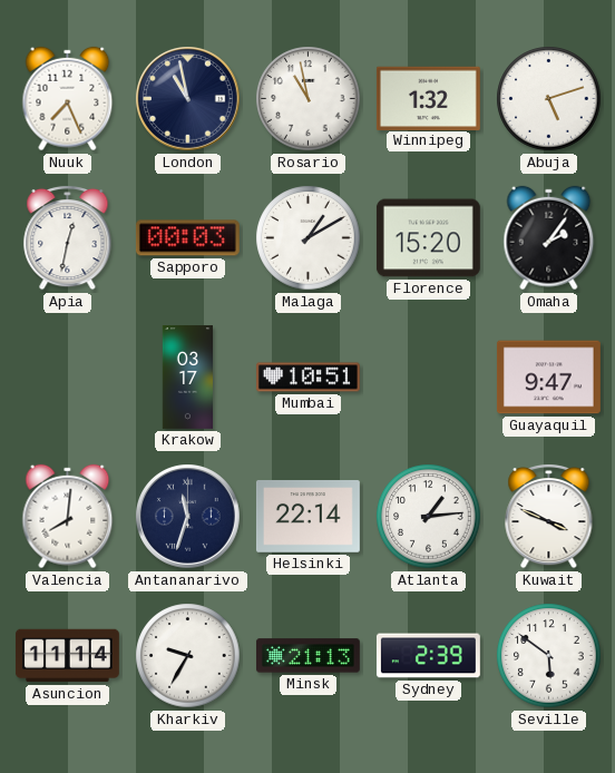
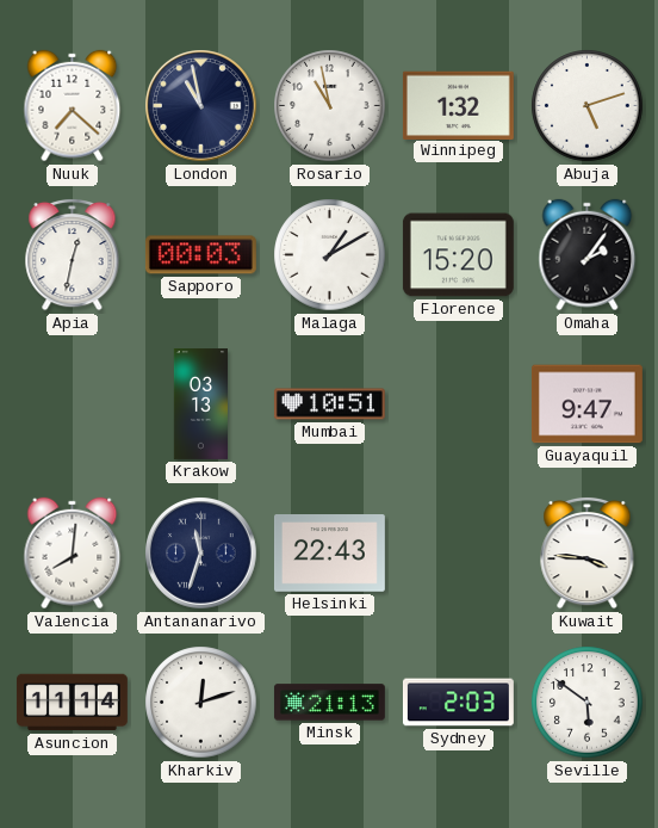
Nuuk: 7:26 -> 7:22
Krakow: 03:17 -> 03:13
Helsinki: 22:14 -> 22:43
Atlanta: 1:14 -> none
Kuwait: 3:49 -> 3:46
Kharkiv: 9:35 -> 12:12
Sydney: 2:39 -> 2:03
